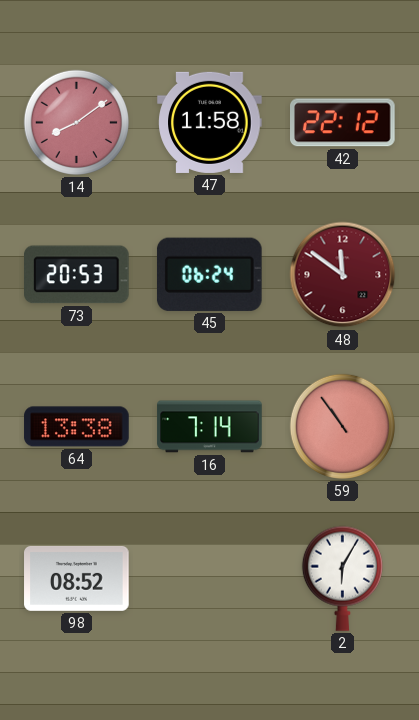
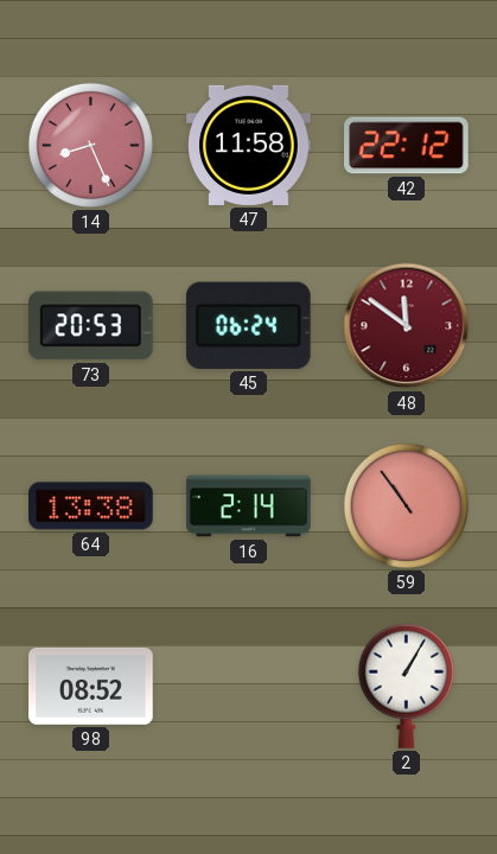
14: 8:09 -> 8:26
16: 7:14 -> 2:14
2: 6:05 -> 1:05
